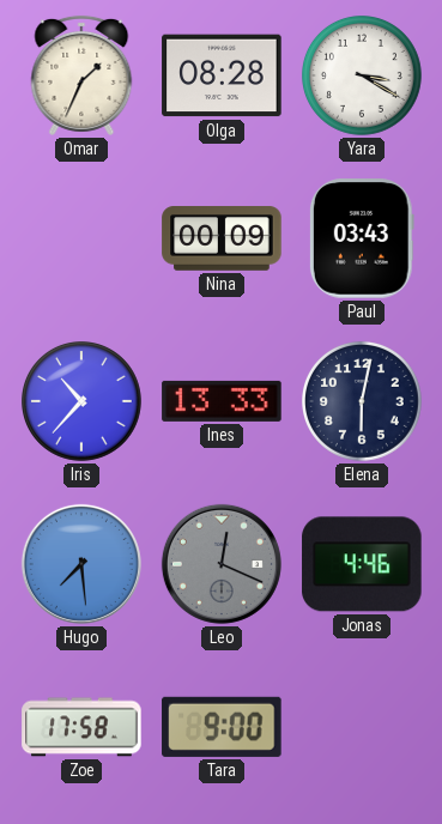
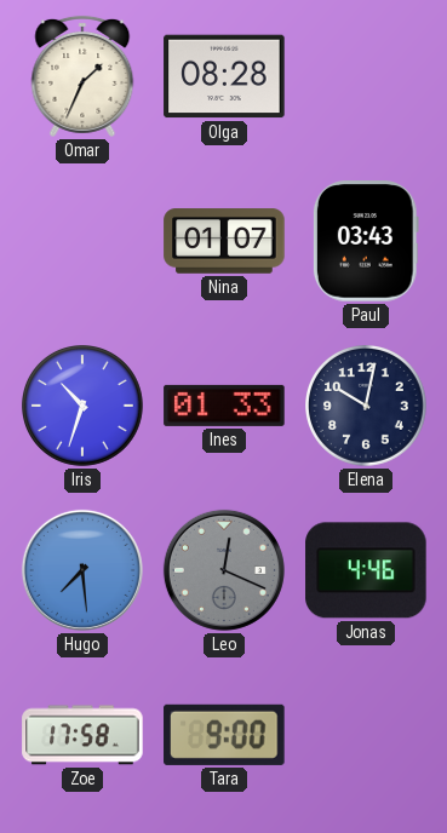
Yara: 3:20 -> none
Nina: 00:09 -> 01:07
Iris: 10:37 -> 10:33
Ines: 13:33 -> 01:33
Elena: 6:02 -> 10:02
